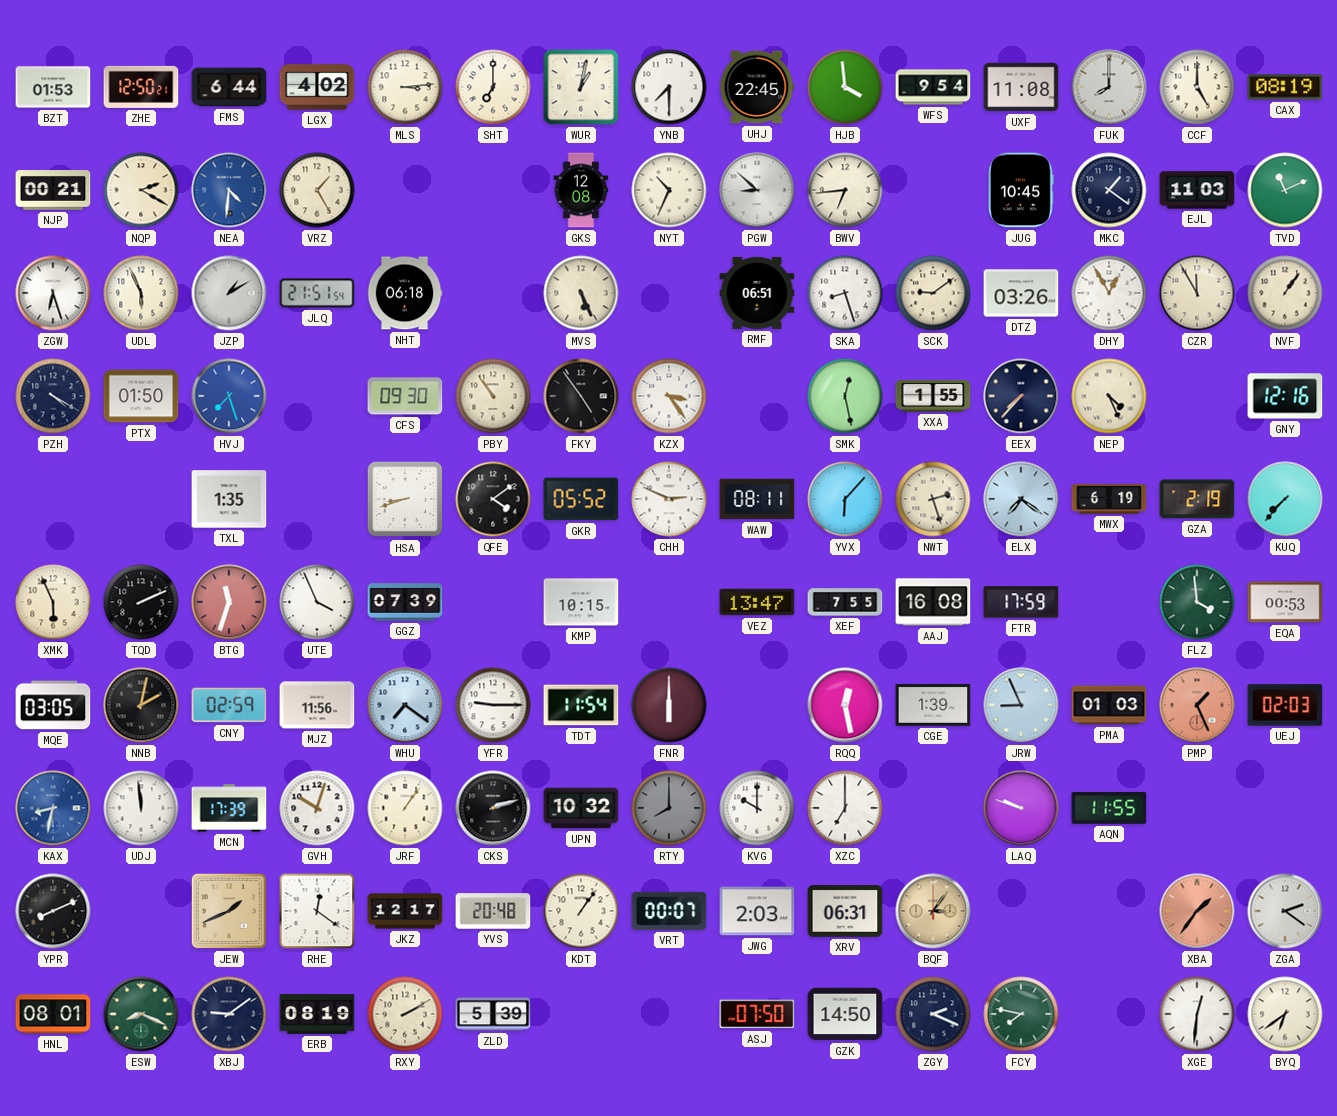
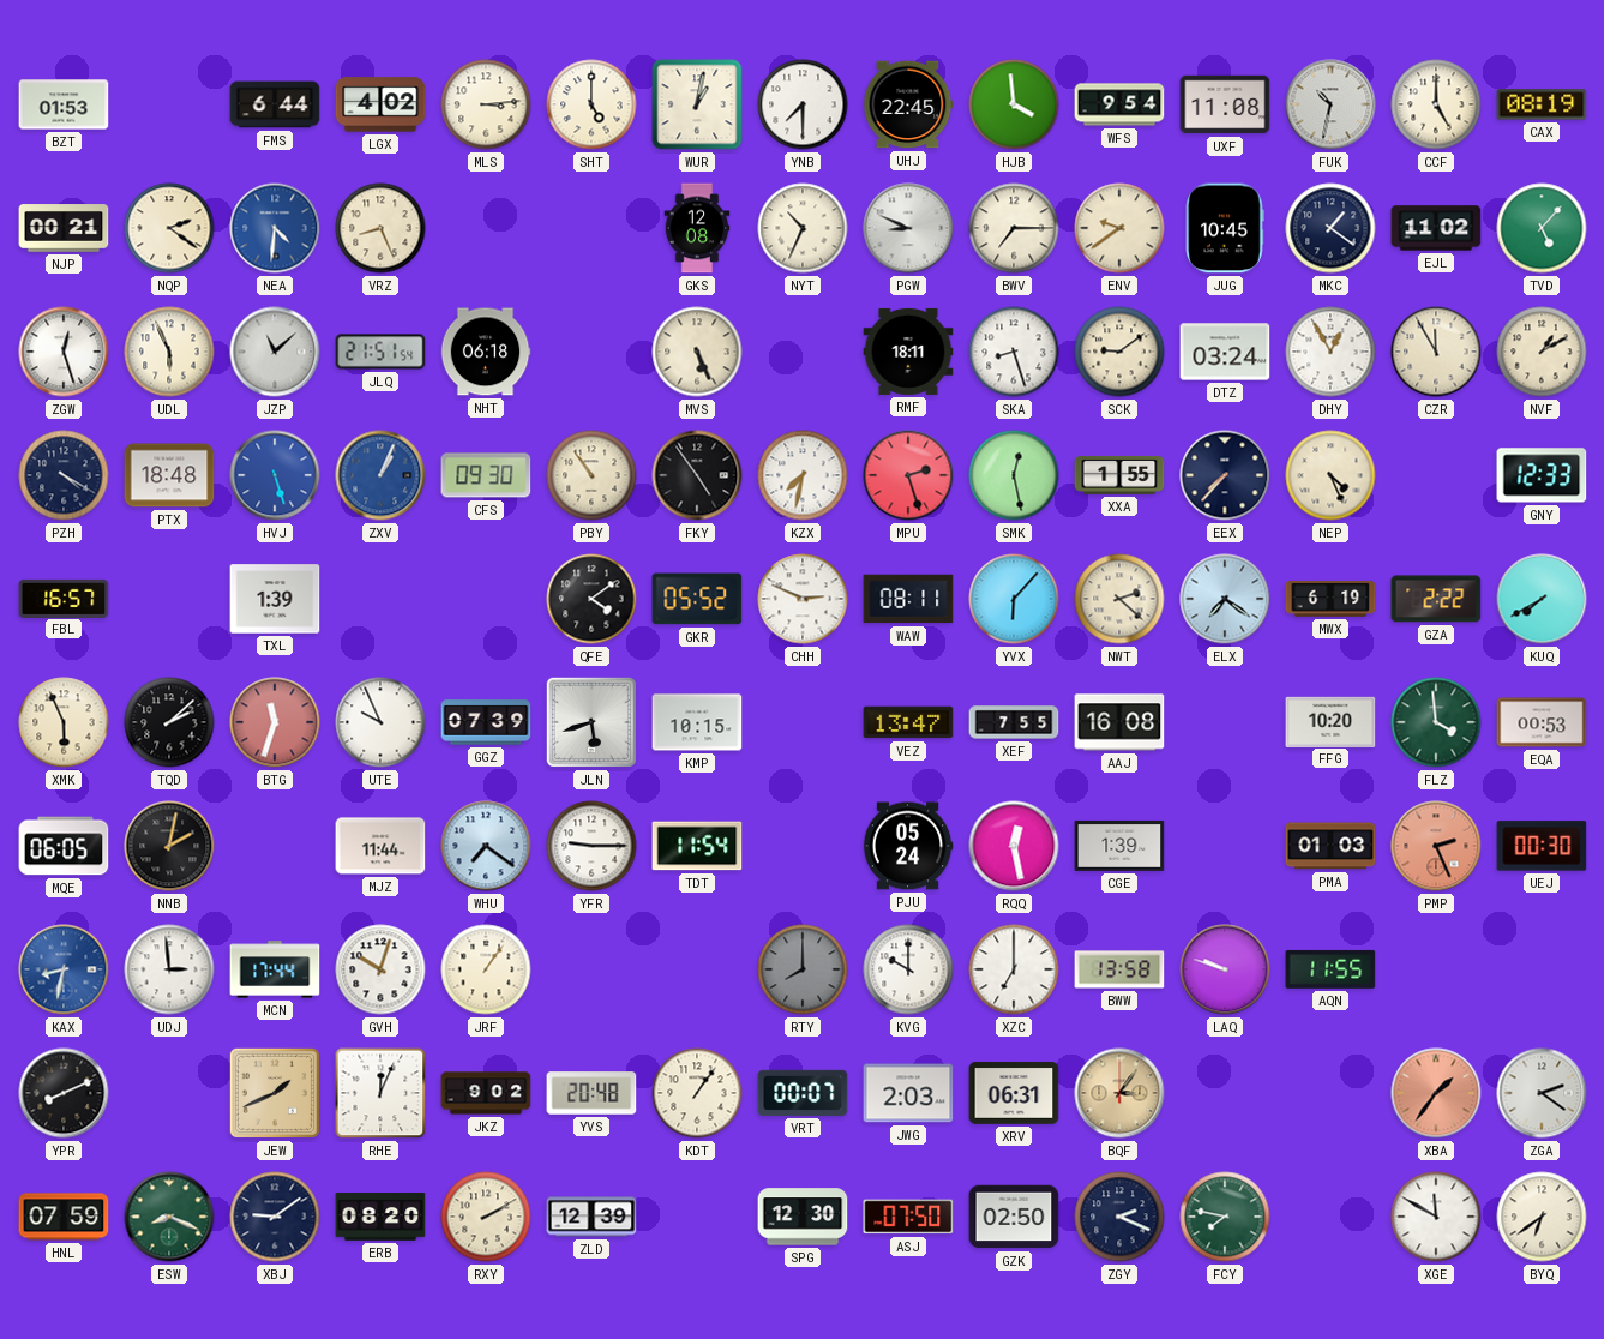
ZHE: 12:50 -> none
SHT: 7:00 -> 5:00
FUK: 8:00 -> 10:32
NQP: 2:20 -> 2:21
VRZ: 1:25 -> 8:26
PGW: 8:52 -> 8:49
BWV: 6:44 -> 7:15
ENV: none -> 9:39
EJL: 11:03 -> 11:02
TVD: 11:11 -> 5:07
ZGW: 6:27 -> 12:27
JZP: 1:10 -> 11:08
RMF: 06:51 -> 18:11
DTZ: 03:26 -> 03:24
NVF: 1:06 -> 1:10
PTX: 01:50 -> 18:48
HVJ: 7:27 -> 5:27
ZXV: none -> 1:04
KZX: 3:24 -> 7:32
MPU: none -> 2:27
GNY: 12:16 -> 12:33
FBL: none -> 16:57
TXL: 1:35 -> 1:39
HSA: 8:42 -> none
NWT: 2:27 -> 2:22
GZA: 2:19 -> 2:22
KUQ: 7:37 -> 7:40
TQD: 2:11 -> 2:08
UTE: 3:56 -> 9:56
JLN: none -> 5:42
FTR: 17:59 -> none
FFG: none -> 10:20
MQE: 03:05 -> 06:05
CNY: 02:59 -> none
MJZ: 11:56 -> 11:44
FNR: 6:00 -> none
PJU: none -> 05:24
JRW: 8:56 -> none
PMP: 1:26 -> 2:26
UEJ: 02:03 -> 00:30
UDJ: 11:59 -> 2:59
MCN: 17:39 -> 17:44
CKS: 2:12 -> none
UPN: 10:32 -> none
BWW: none -> 13:58
RHE: 12:21 -> 12:04
JKZ: 12:17 -> 9:02
HNL: 08:01 -> 07:59
ERB: 08:19 -> 08:20
ZLD: 5:39 -> 12:39
SPG: none -> 12:30
GZK: 14:50 -> 02:50
XGE: 12:31 -> 11:50
